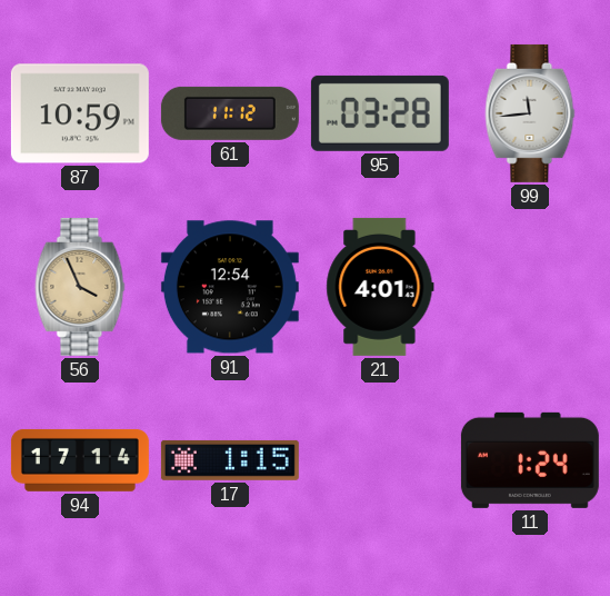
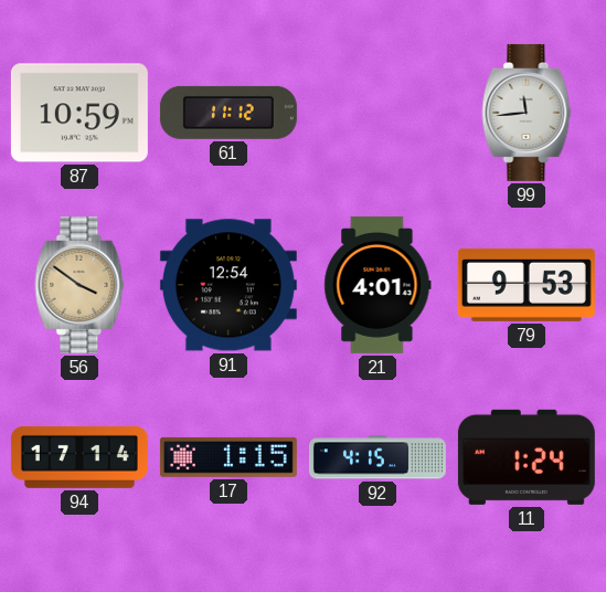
95: 03:28 -> none
56: 3:56 -> 3:51
79: none -> 9:53
92: none -> 4:15
